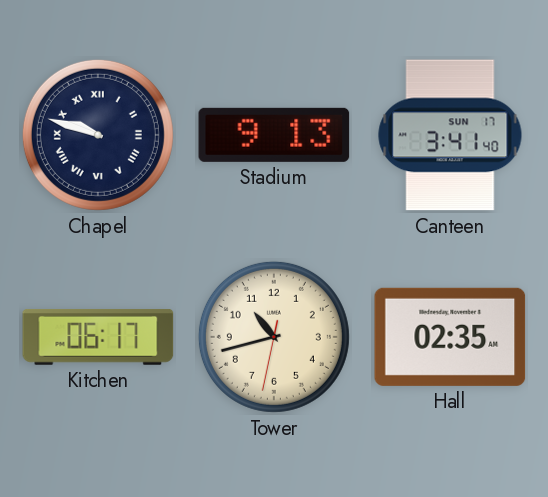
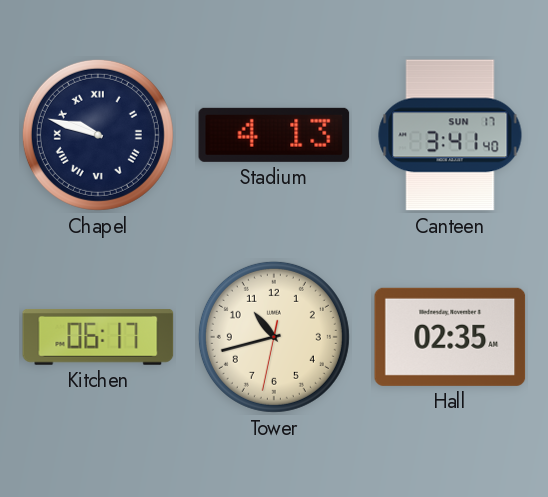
Stadium: 9:13 -> 4:13
